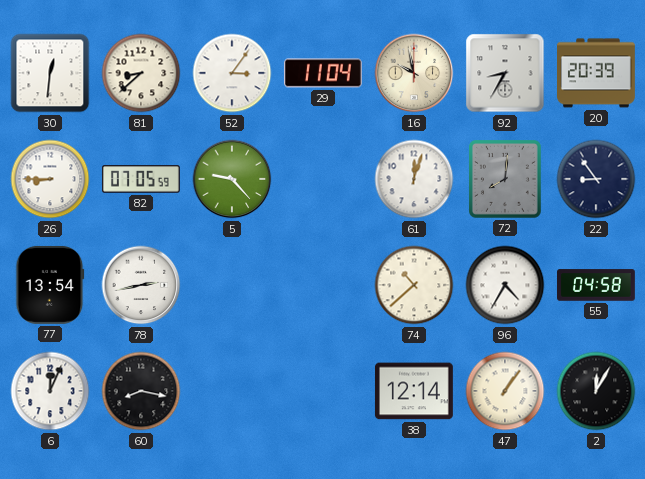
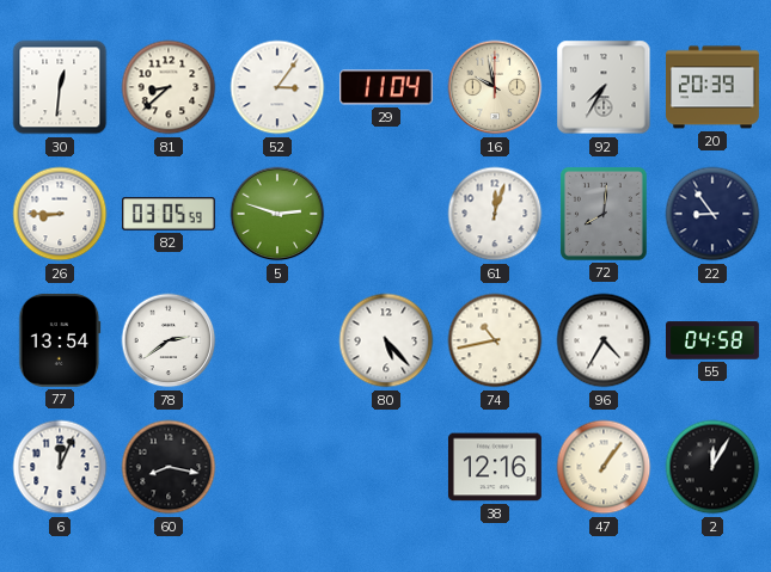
92: 8:35 -> 7:35
82: 07:05 -> 03:05
5: 9:23 -> 2:48
78: 2:43 -> 2:39
80: none -> 5:23
74: 10:38 -> 10:43
38: 12:14 -> 12:16
